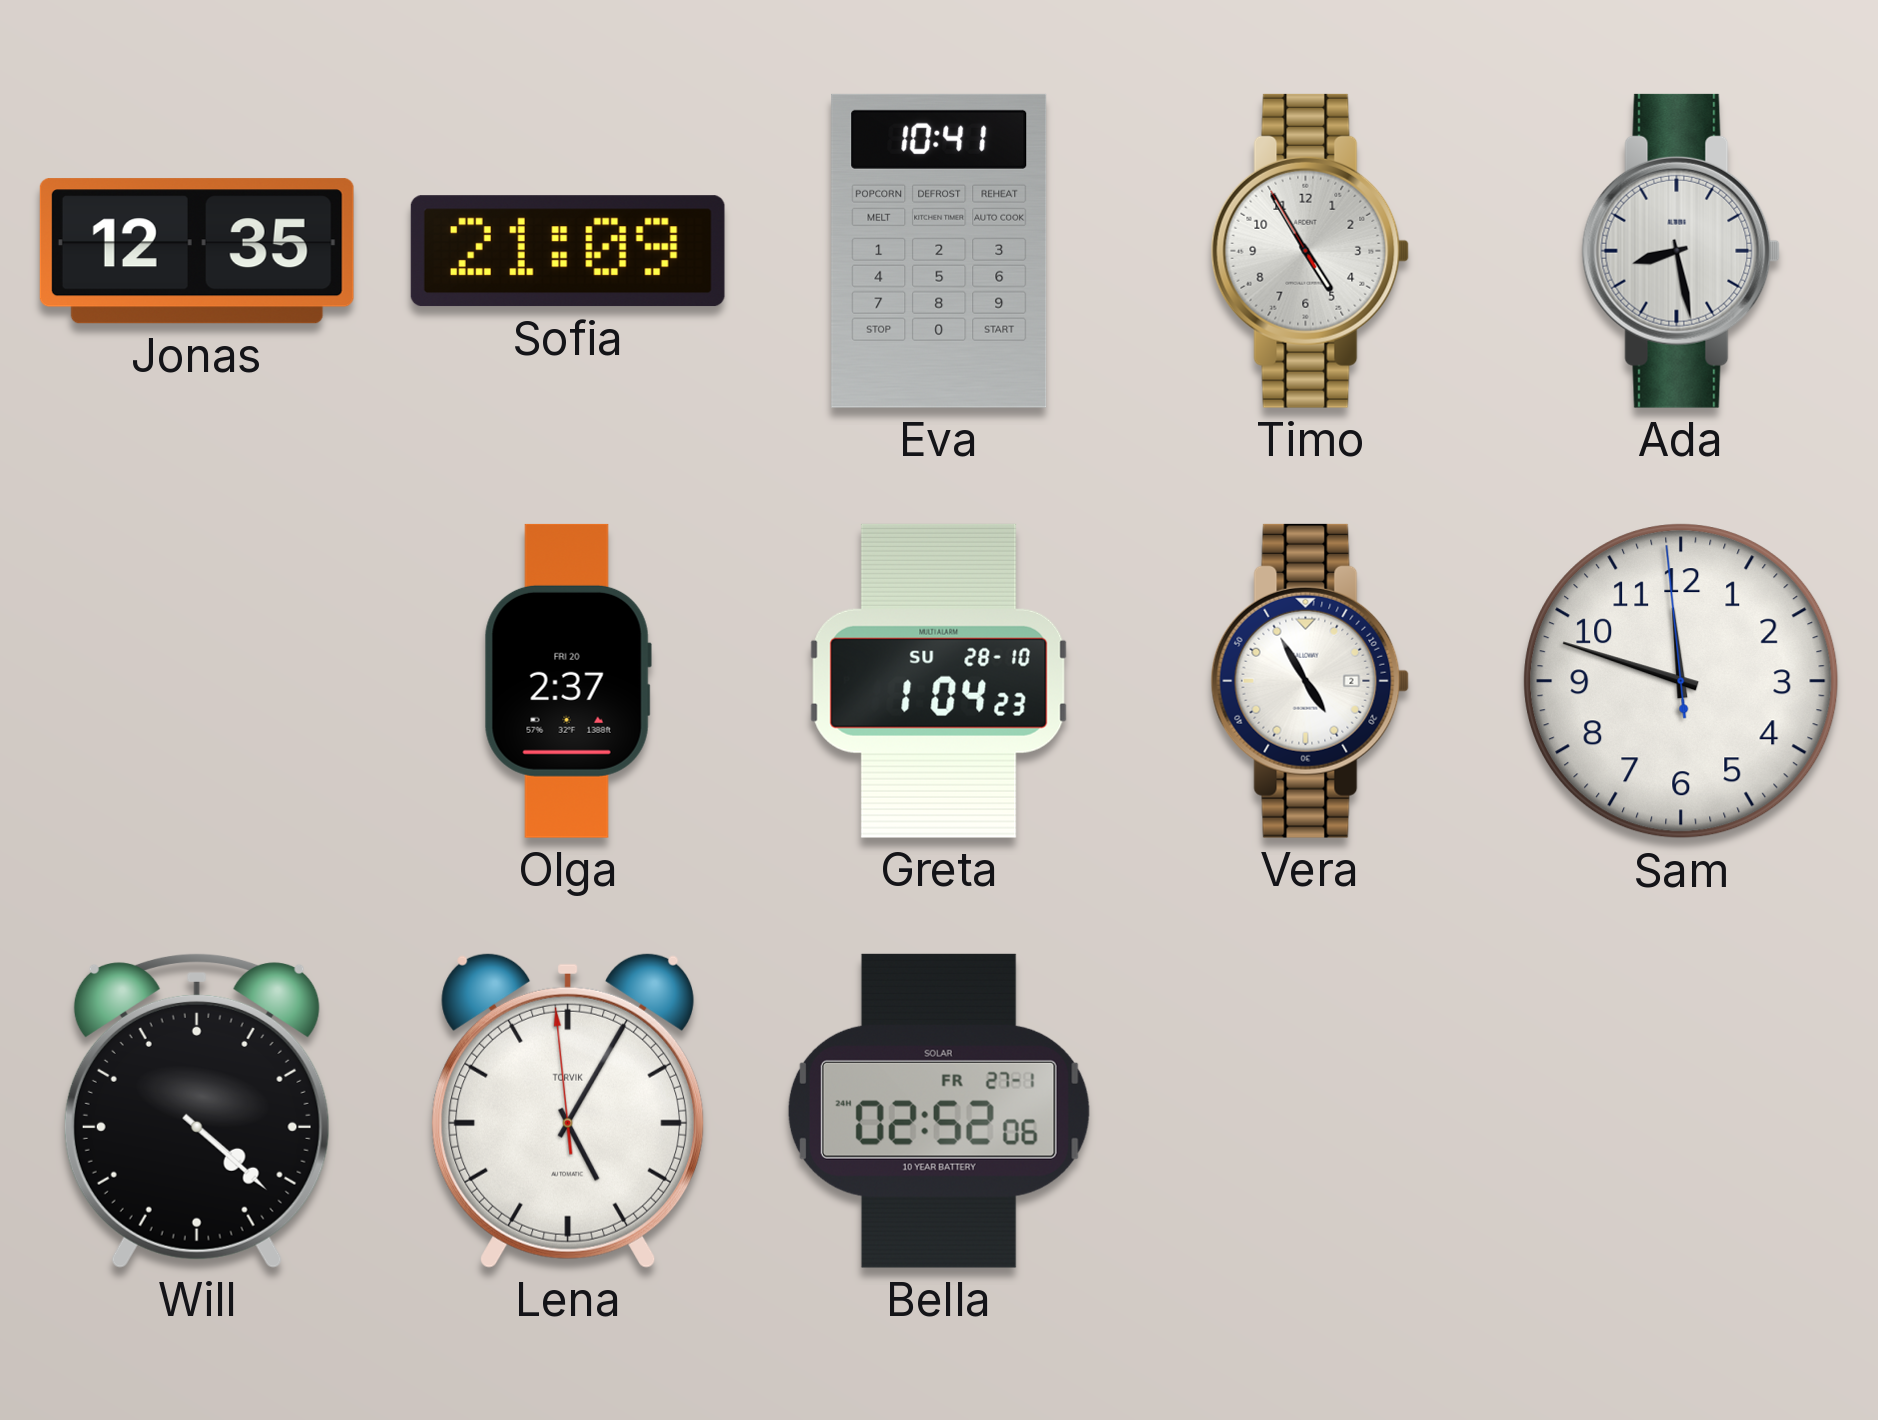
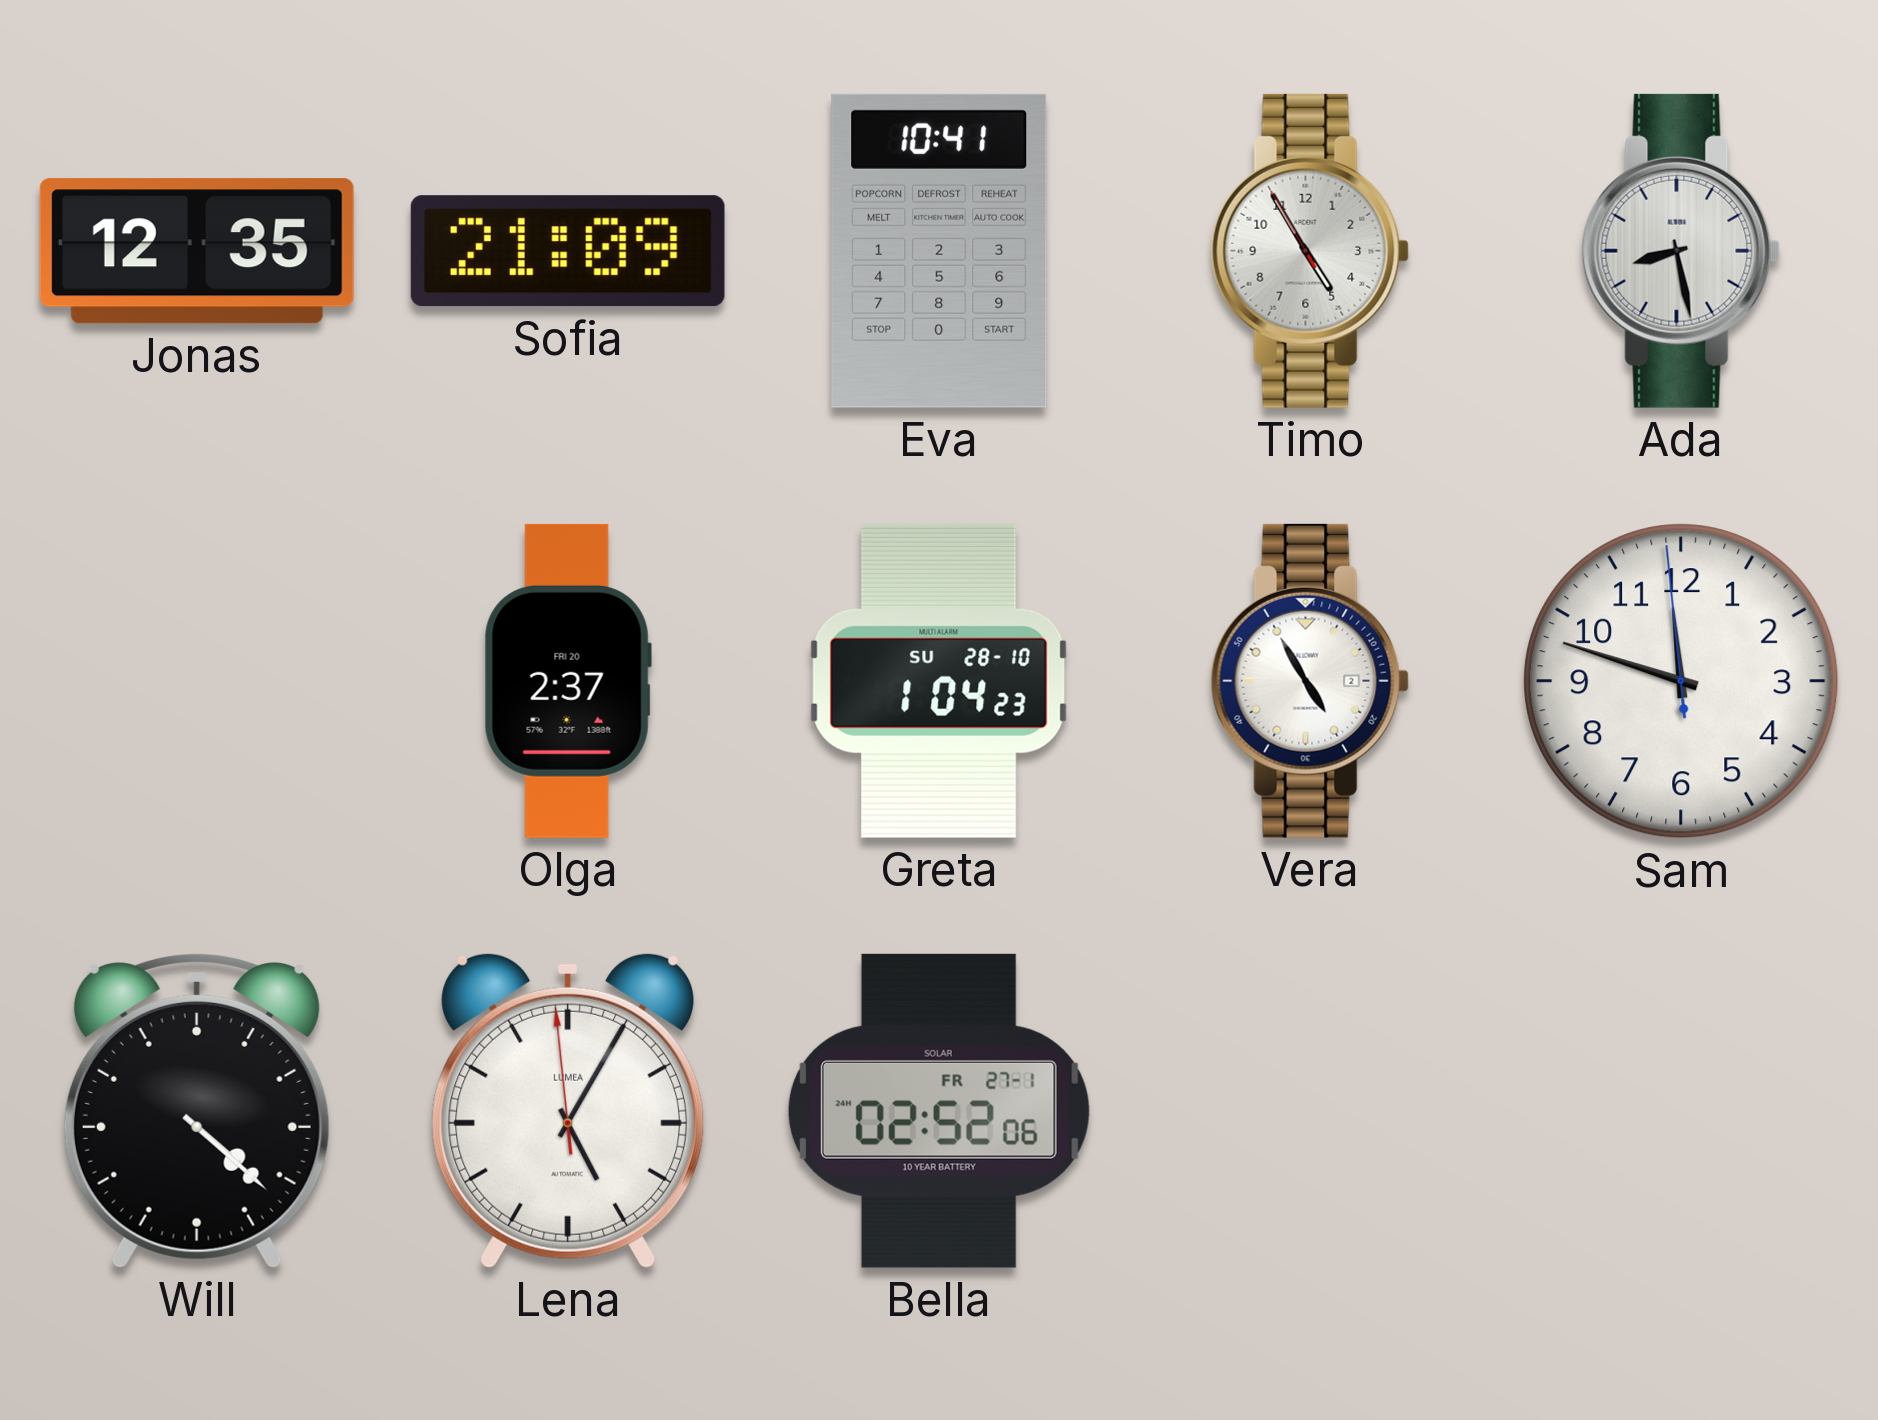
Lena brand: TORVIK -> LUMEA
